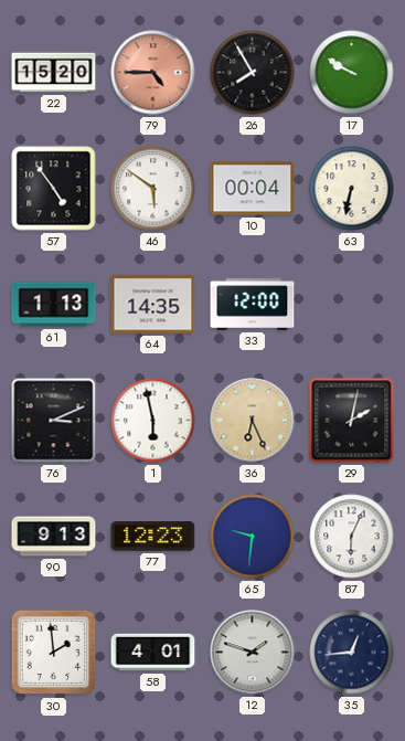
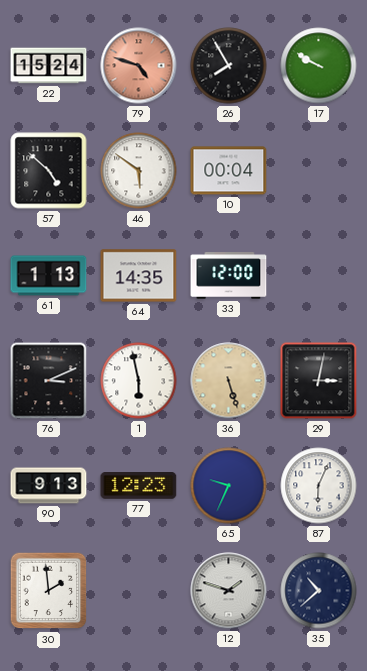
22: 15:20 -> 15:24
79: 4:45 -> 4:48
57: 4:54 -> 4:52
63: 6:32 -> none
36: 6:26 -> 5:27
29: 2:02 -> 3:02
65: 9:31 -> 9:34
58: 4:01 -> none
35: 12:44 -> 10:38
